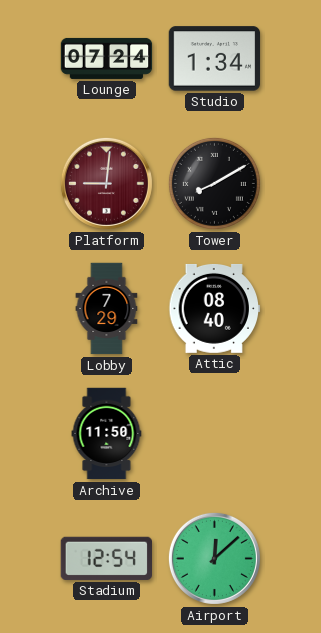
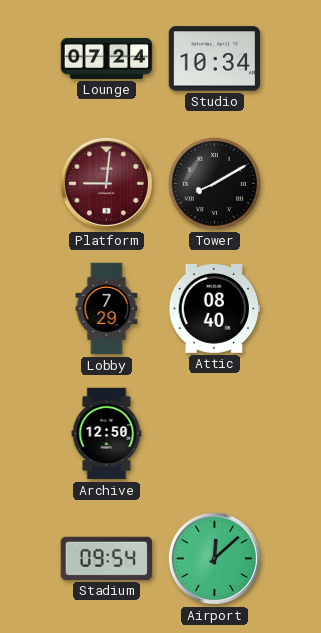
Studio: 1:34 -> 10:34
Archive: 11:50 -> 12:50
Stadium: 12:54 -> 09:54
